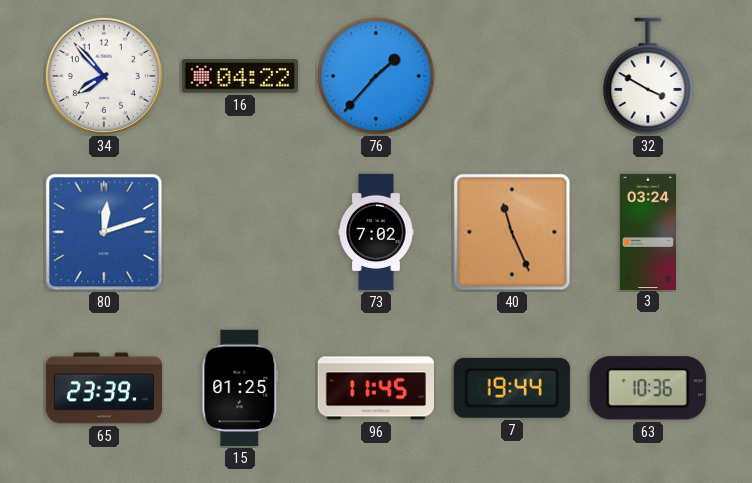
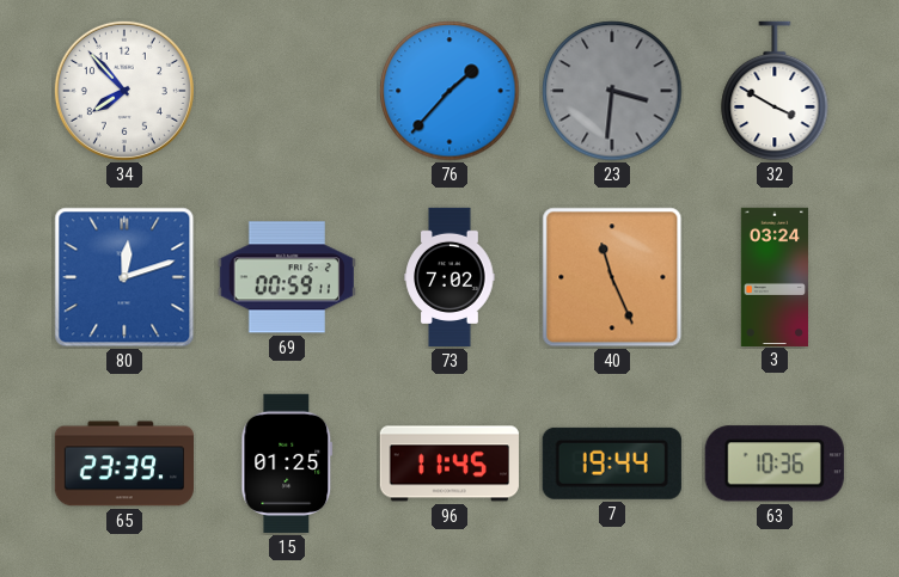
16: 04:22 -> none
23: none -> 3:31
69: none -> 00:59
